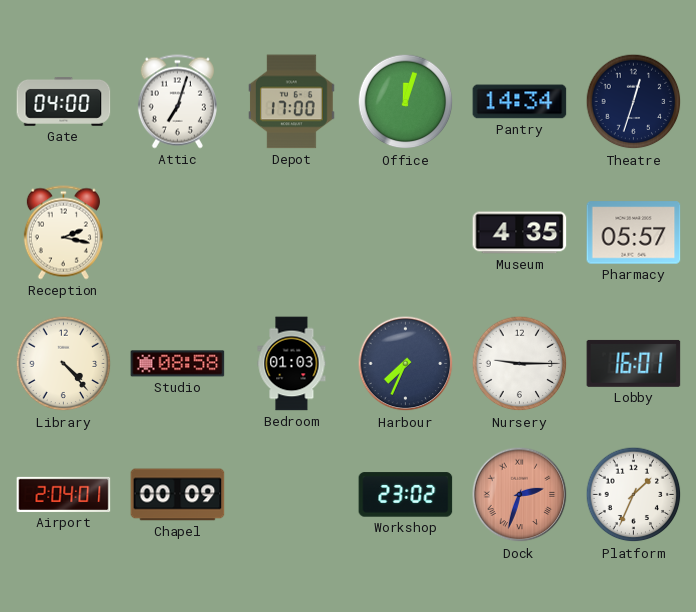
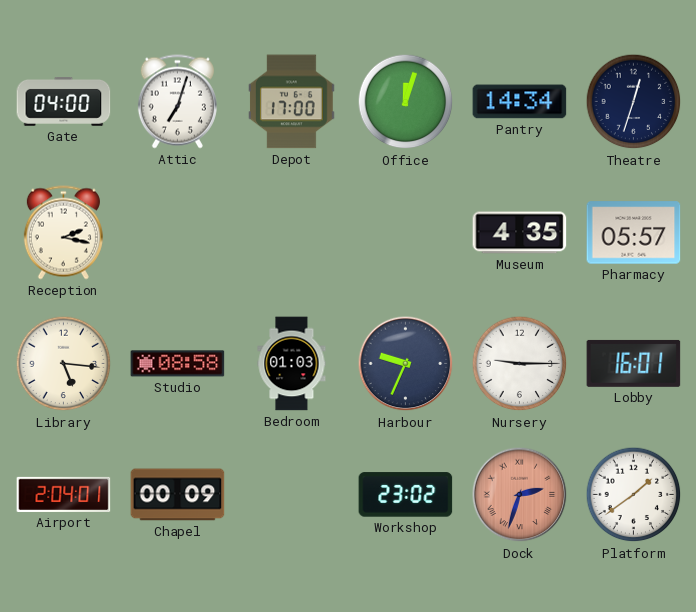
Library: 4:23 -> 5:16
Harbour: 7:34 -> 9:34
Platform: 1:34 -> 1:39
